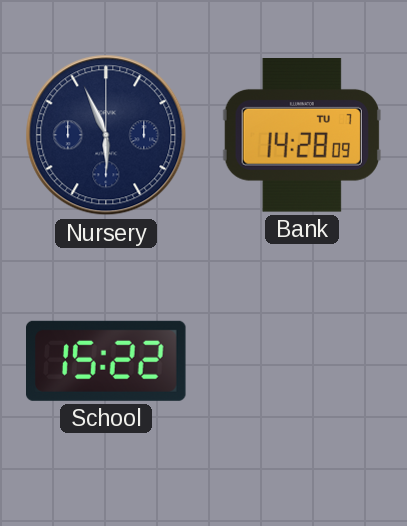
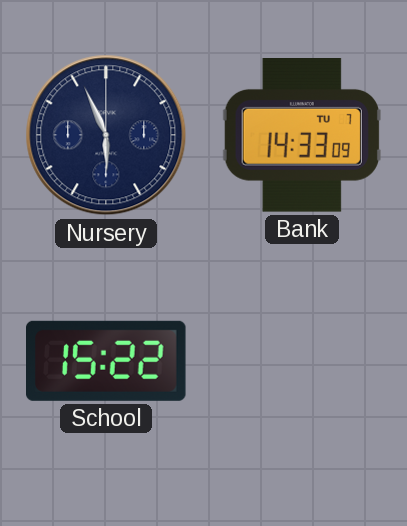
Bank: 14:28 -> 14:33
